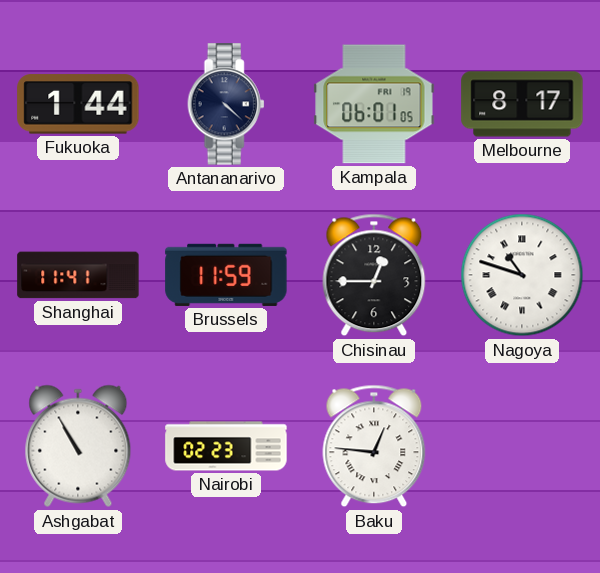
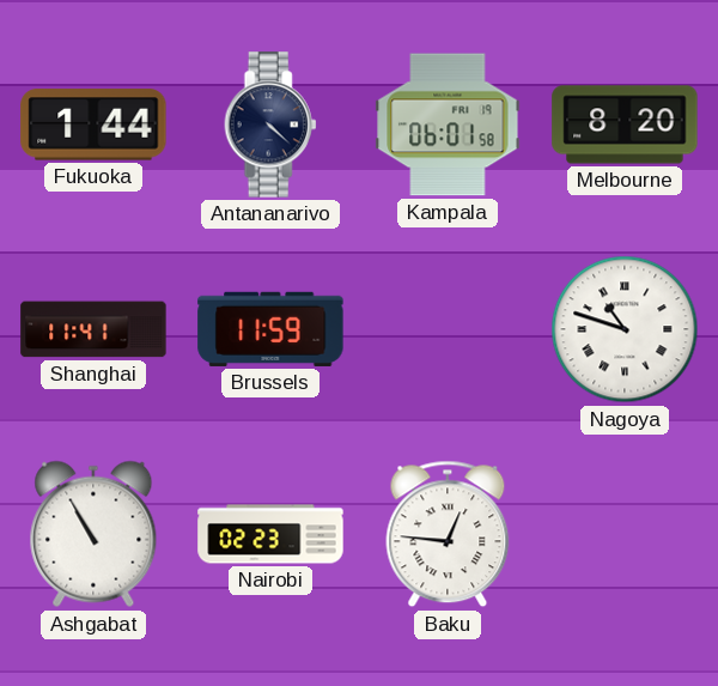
Kampala: 06:01:05 -> 06:01:58
Melbourne: 8:17 -> 8:20
Chisinau: 12:45 -> none
